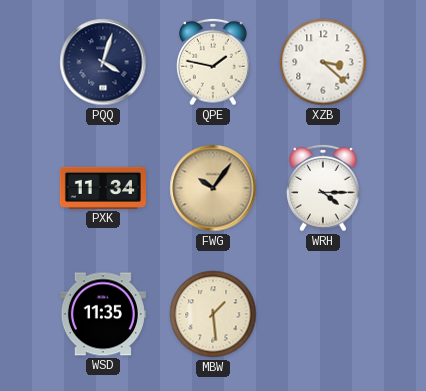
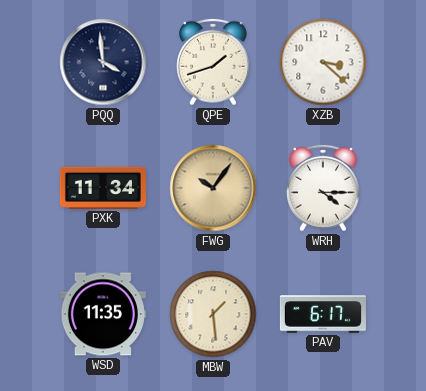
PQQ: 4:03 -> 3:59
QPE: 1:47 -> 1:42
PAV: none -> 6:17
